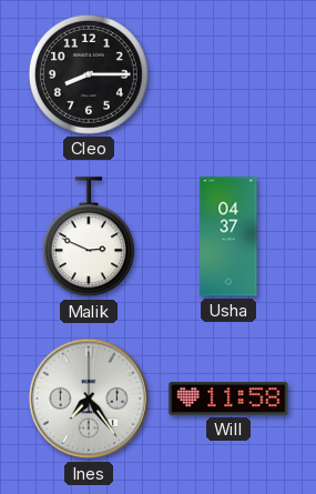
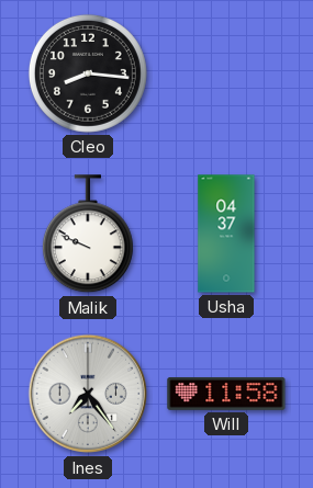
Cleo: 8:15 -> 8:16
Malik: 2:49 -> 9:49
